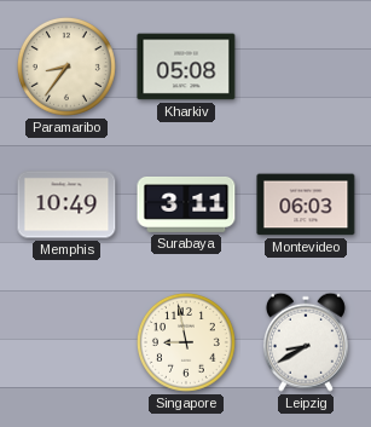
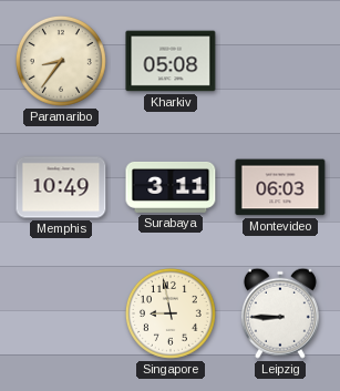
Leipzig: 8:40 -> 8:45
